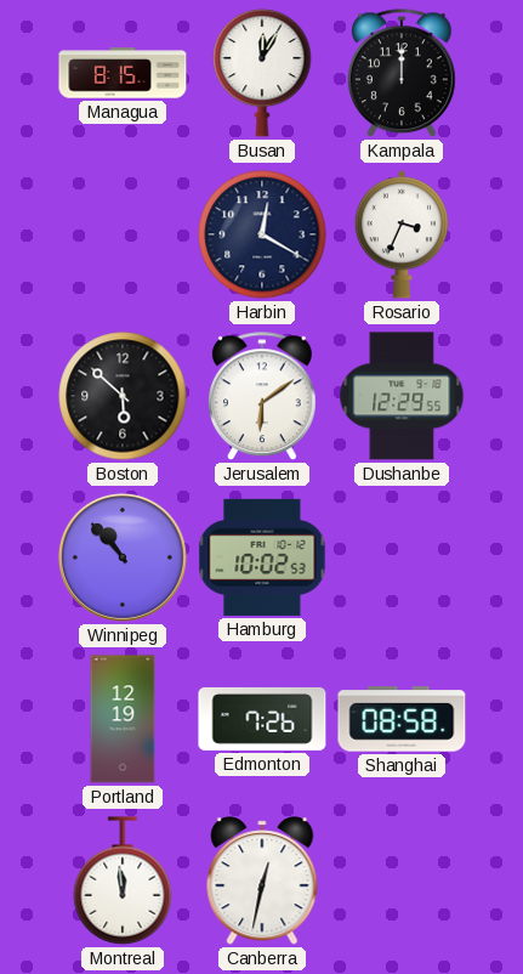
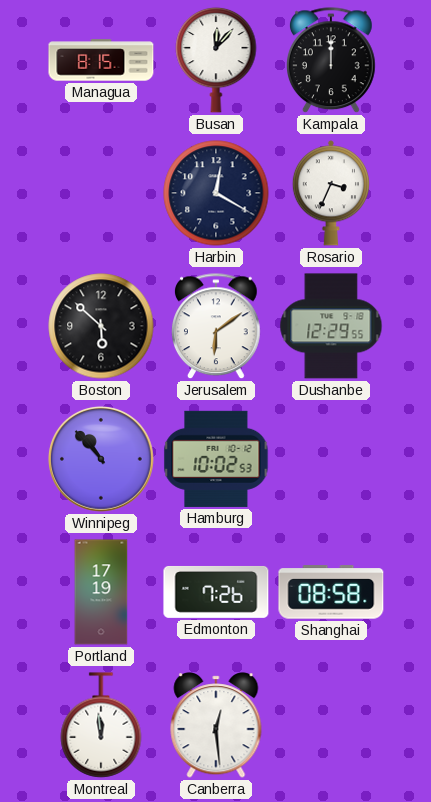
Busan: 12:05 -> 12:07
Portland: 12:19 -> 17:19
Canberra: 12:32 -> 12:29
